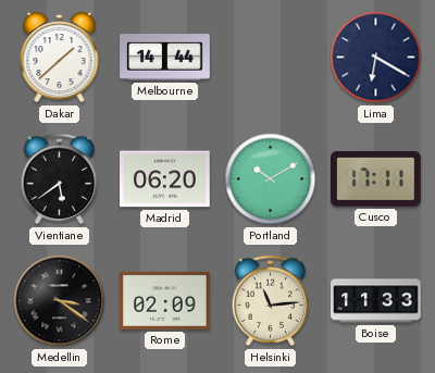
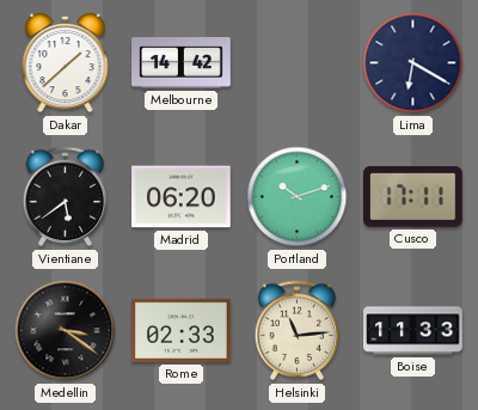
Melbourne: 14:44 -> 14:42
Portland: 10:10 -> 10:12
Rome: 02:09 -> 02:33
